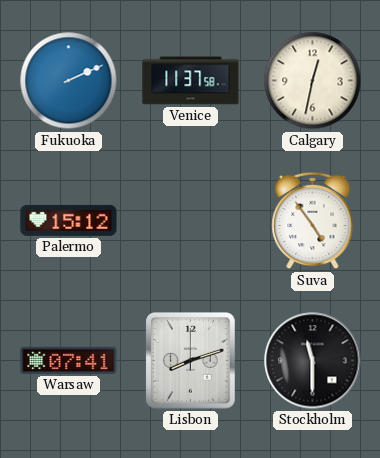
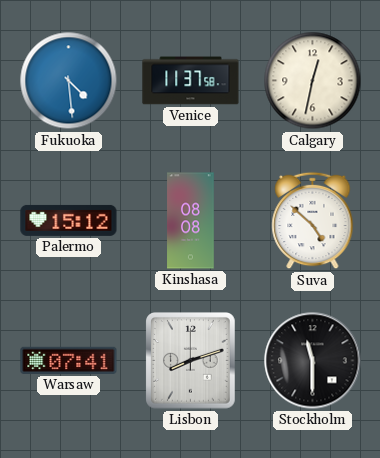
Fukuoka: 2:11 -> 4:29
Kinshasa: none -> 08:08
Suva: 4:54 -> 4:52
